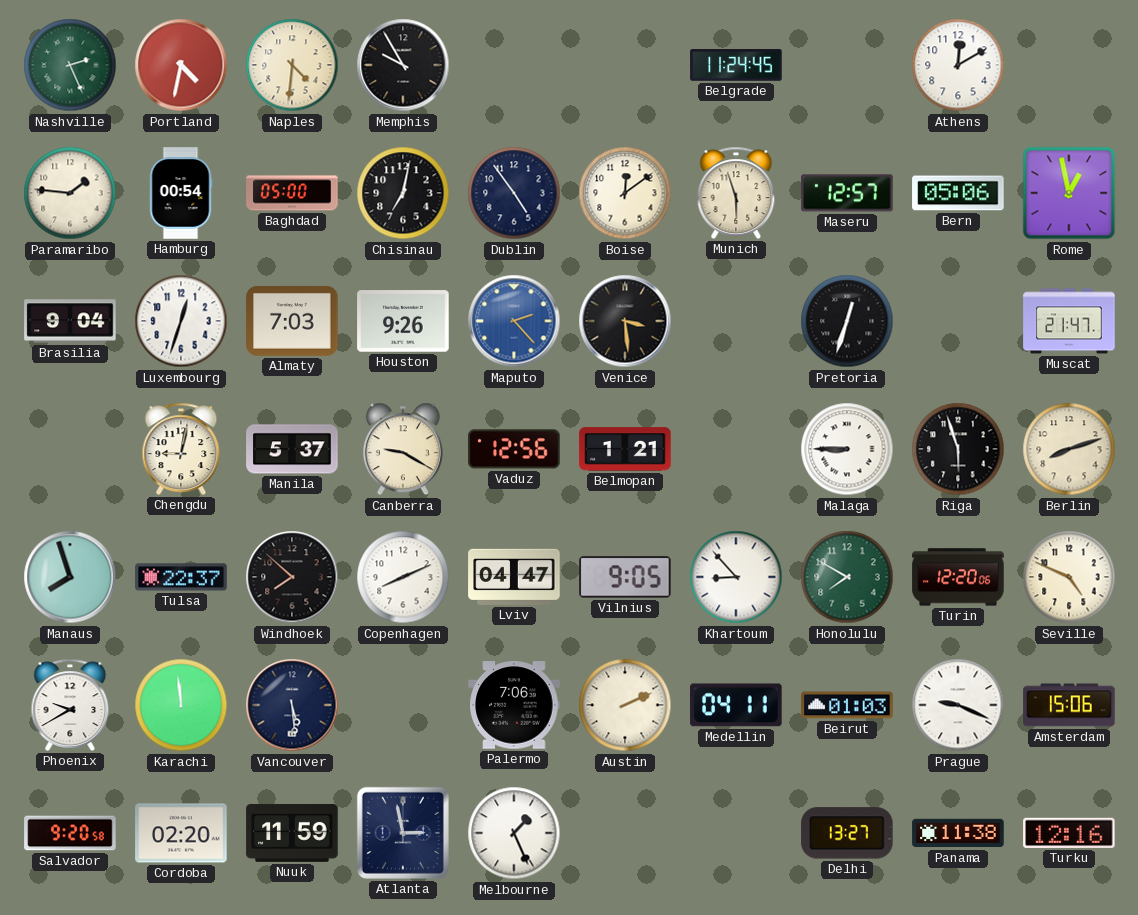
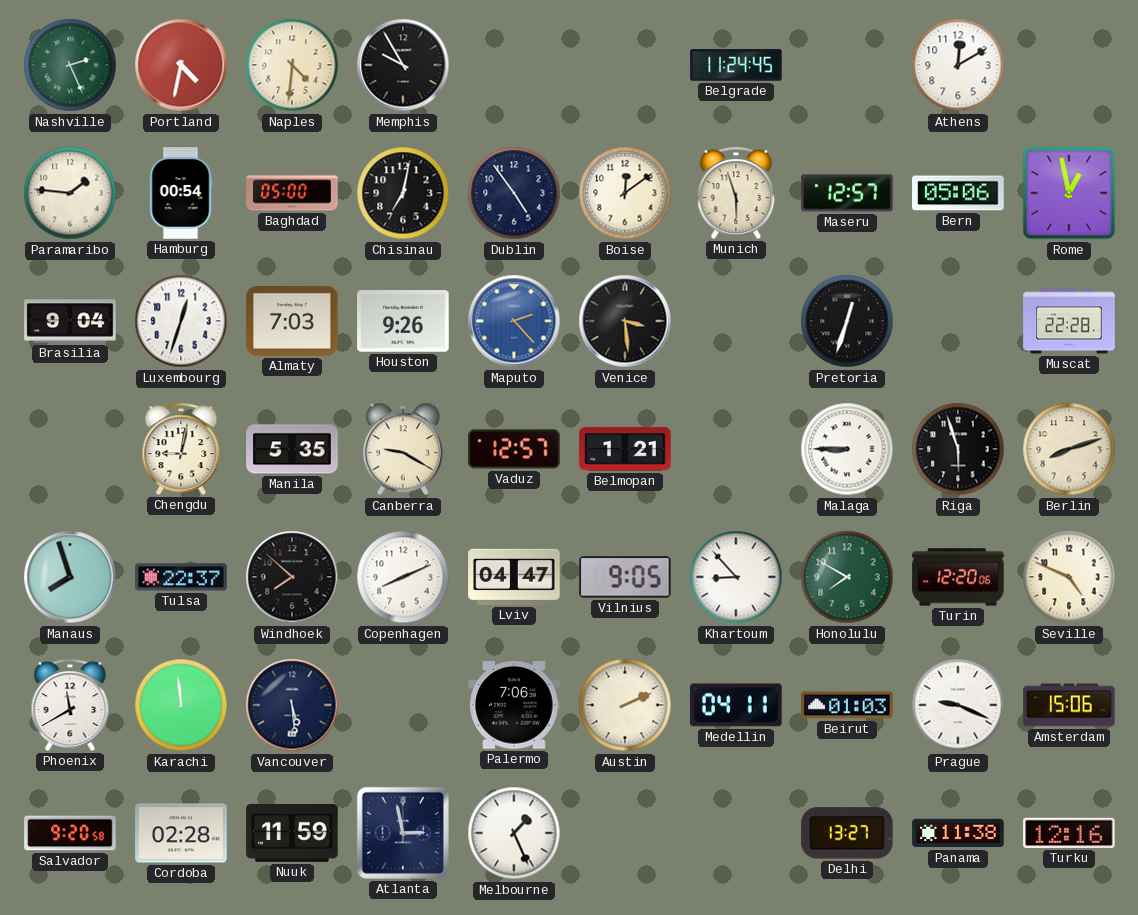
Muscat: 21:47 -> 22:28
Manila: 5:37 -> 5:35
Vaduz: 12:56 -> 12:57
Phoenix: 9:40 -> 11:40
Cordoba: 02:20 -> 02:28
